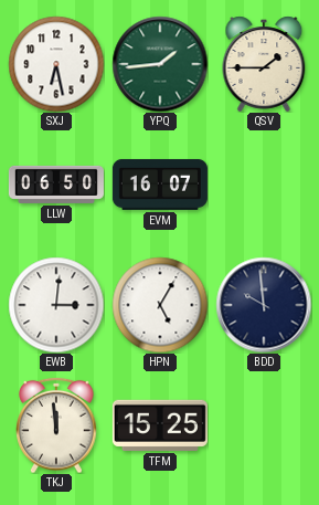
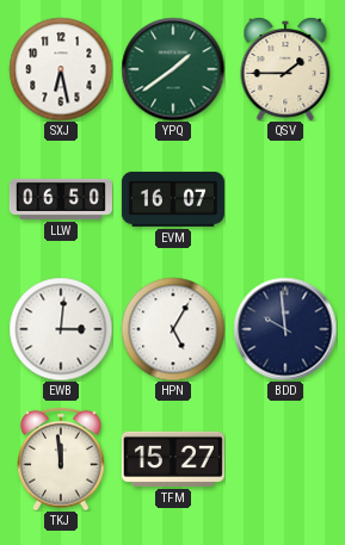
YPQ: 1:44 -> 1:39
TFM: 15:25 -> 15:27
